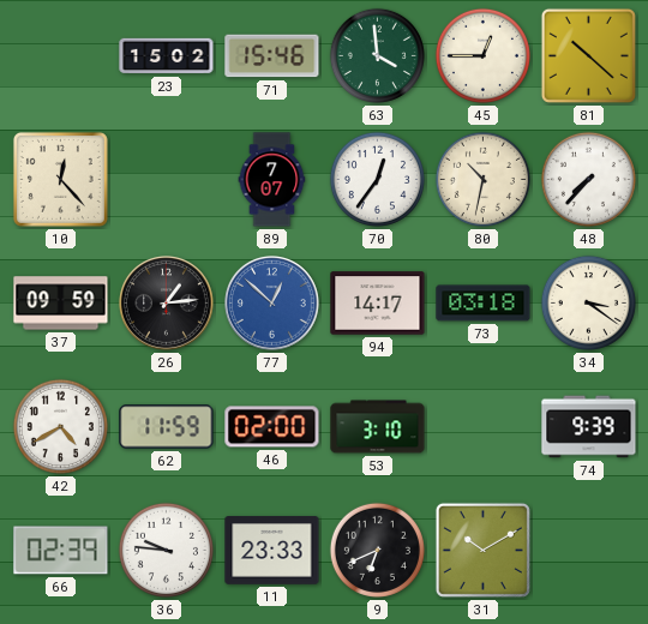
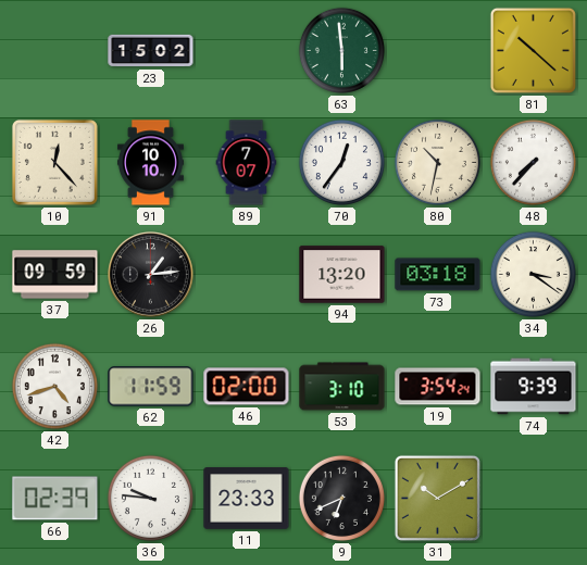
71: 15:46 -> none
63: 3:59 -> 5:59
45: 12:45 -> none
91: none -> 10:10
77: 12:52 -> none
94: 14:17 -> 13:20
42: 4:40 -> 4:42
19: none -> 3:54
